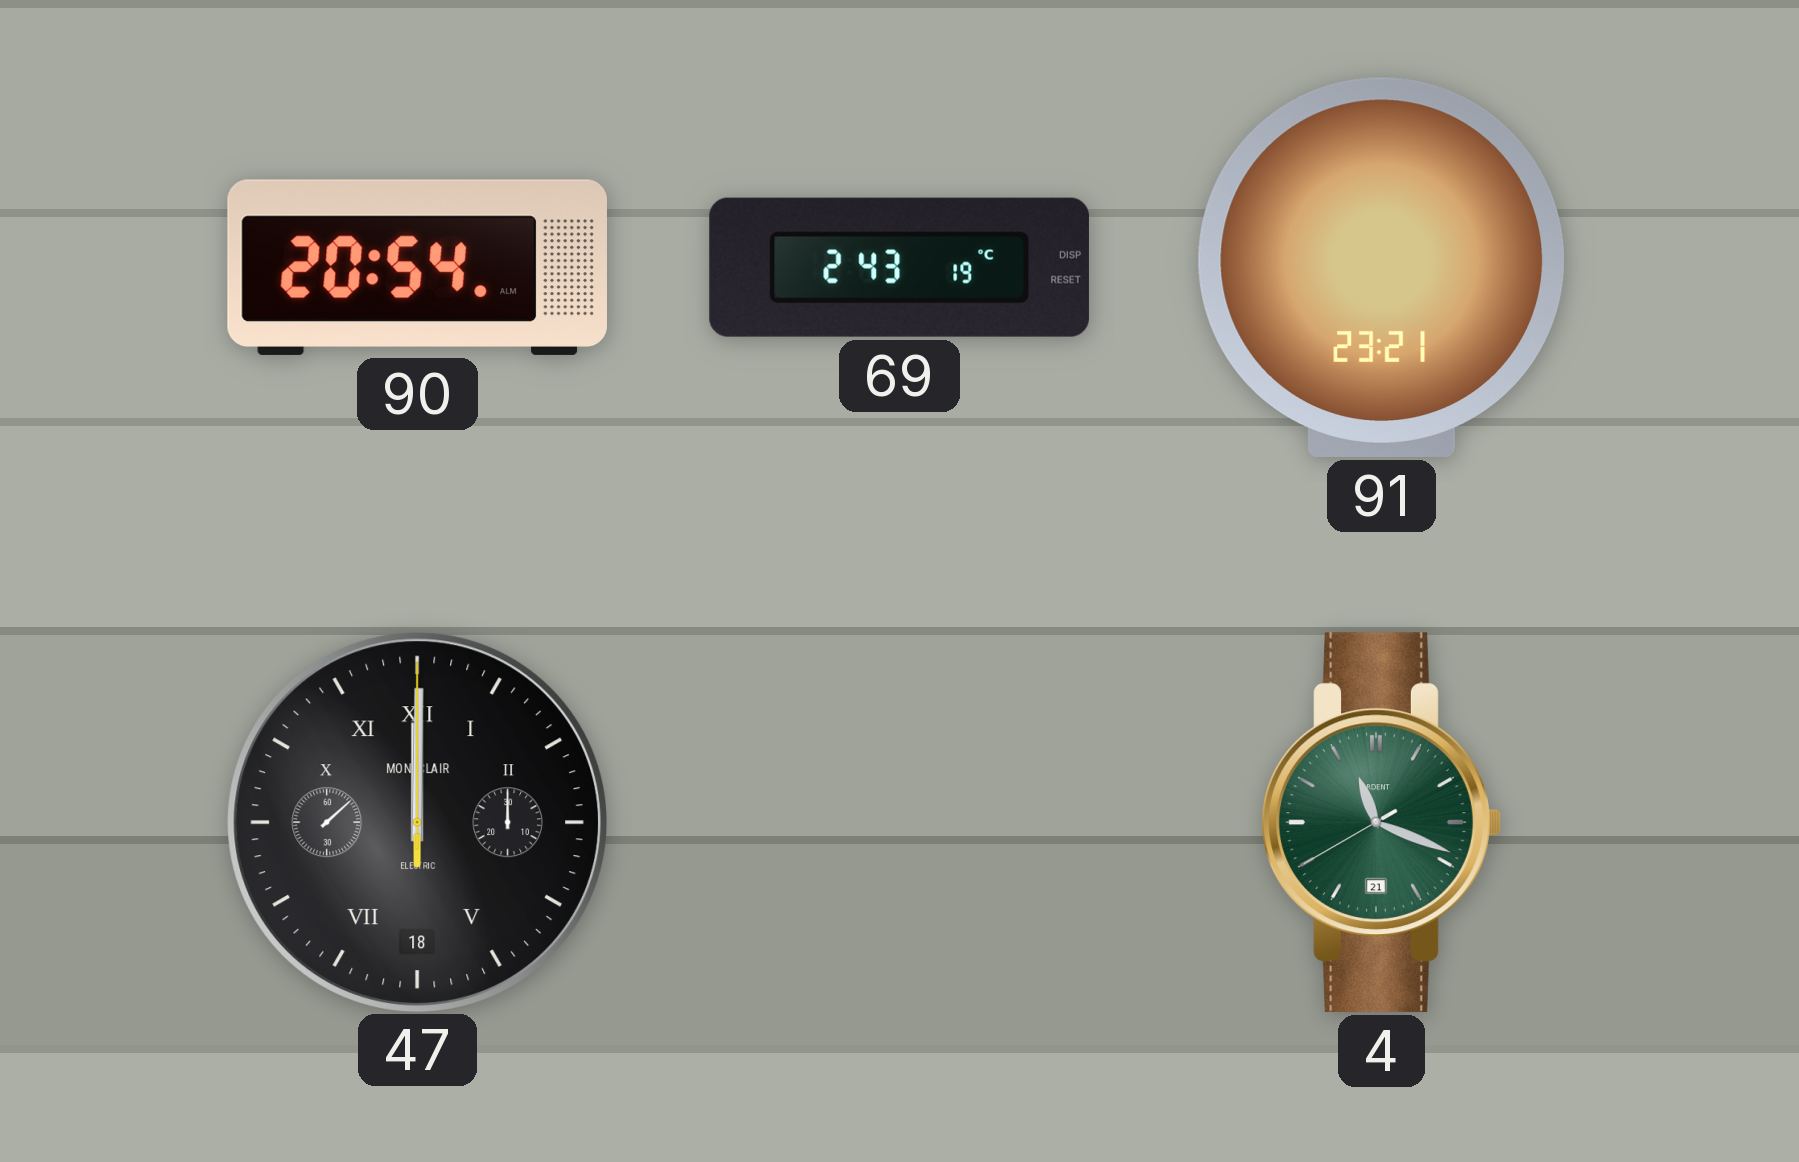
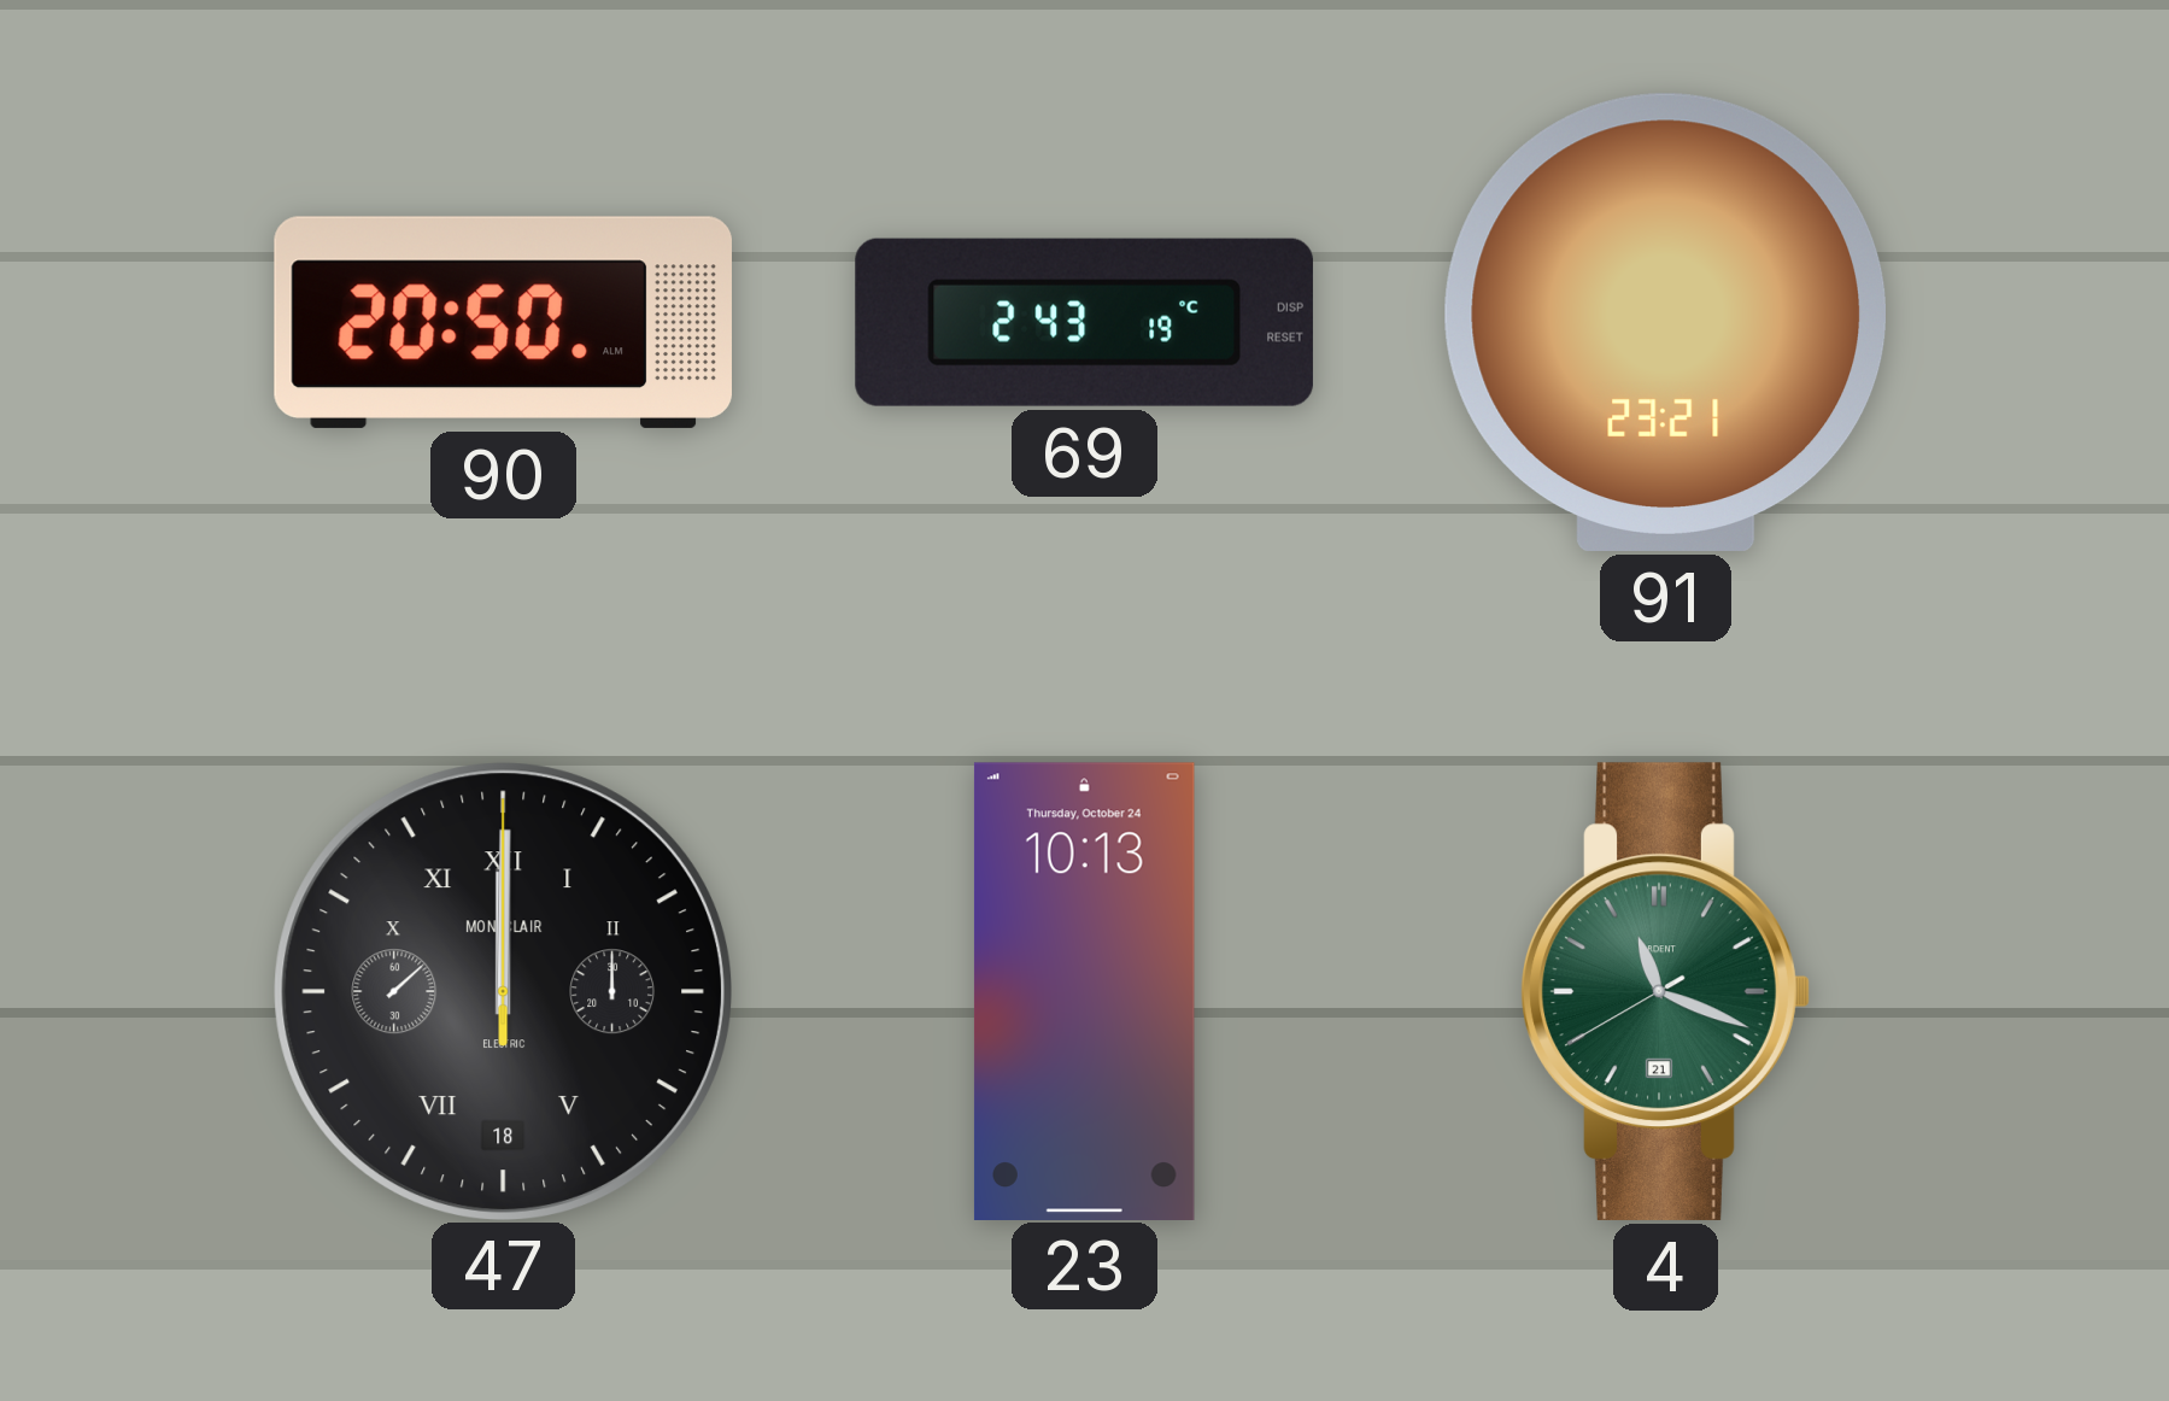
90: 20:54 -> 20:50
23: none -> 10:13
